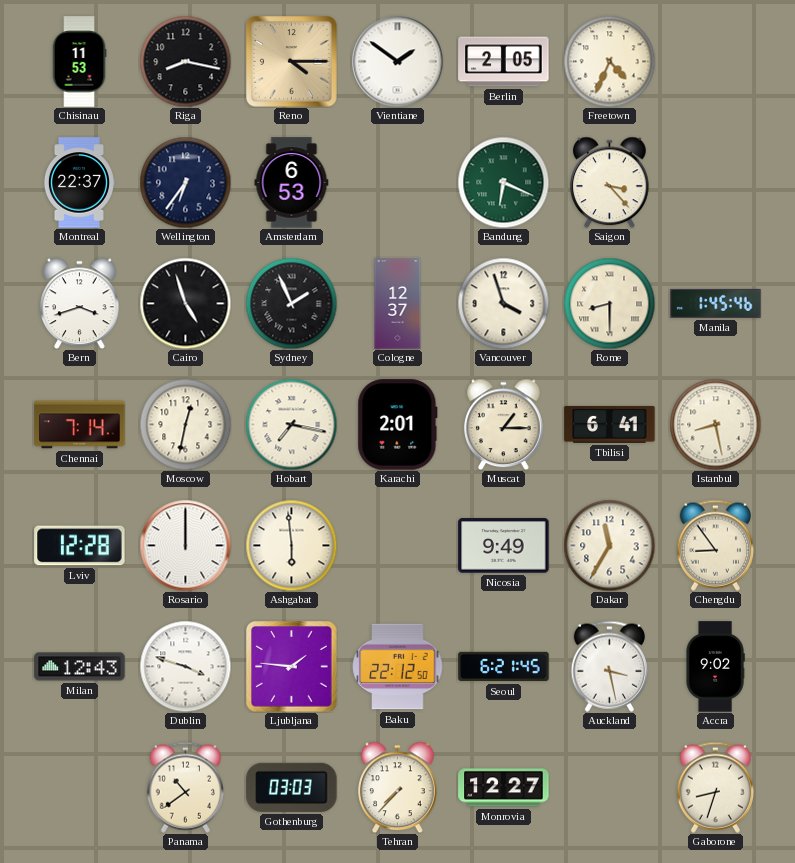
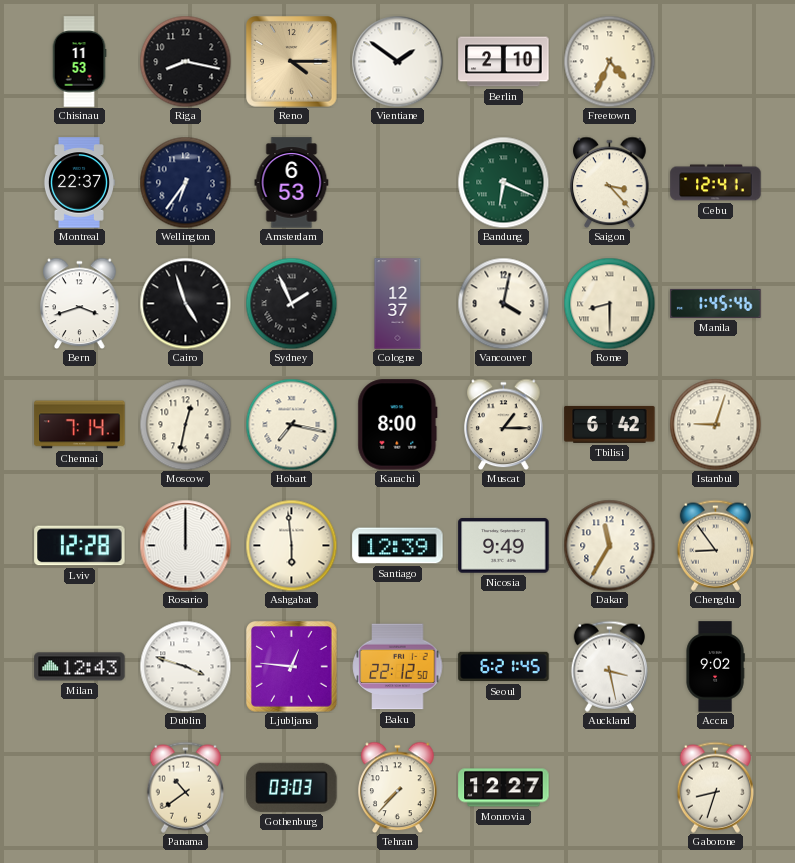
Berlin: 2:05 -> 2:10
Cebu: none -> 12:41
Vancouver: 3:57 -> 4:02
Karachi: 2:01 -> 8:00
Tbilisi: 6:41 -> 6:42
Istanbul: 8:28 -> 9:03
Santiago: none -> 12:39
Ljubljana: 1:46 -> 12:46
